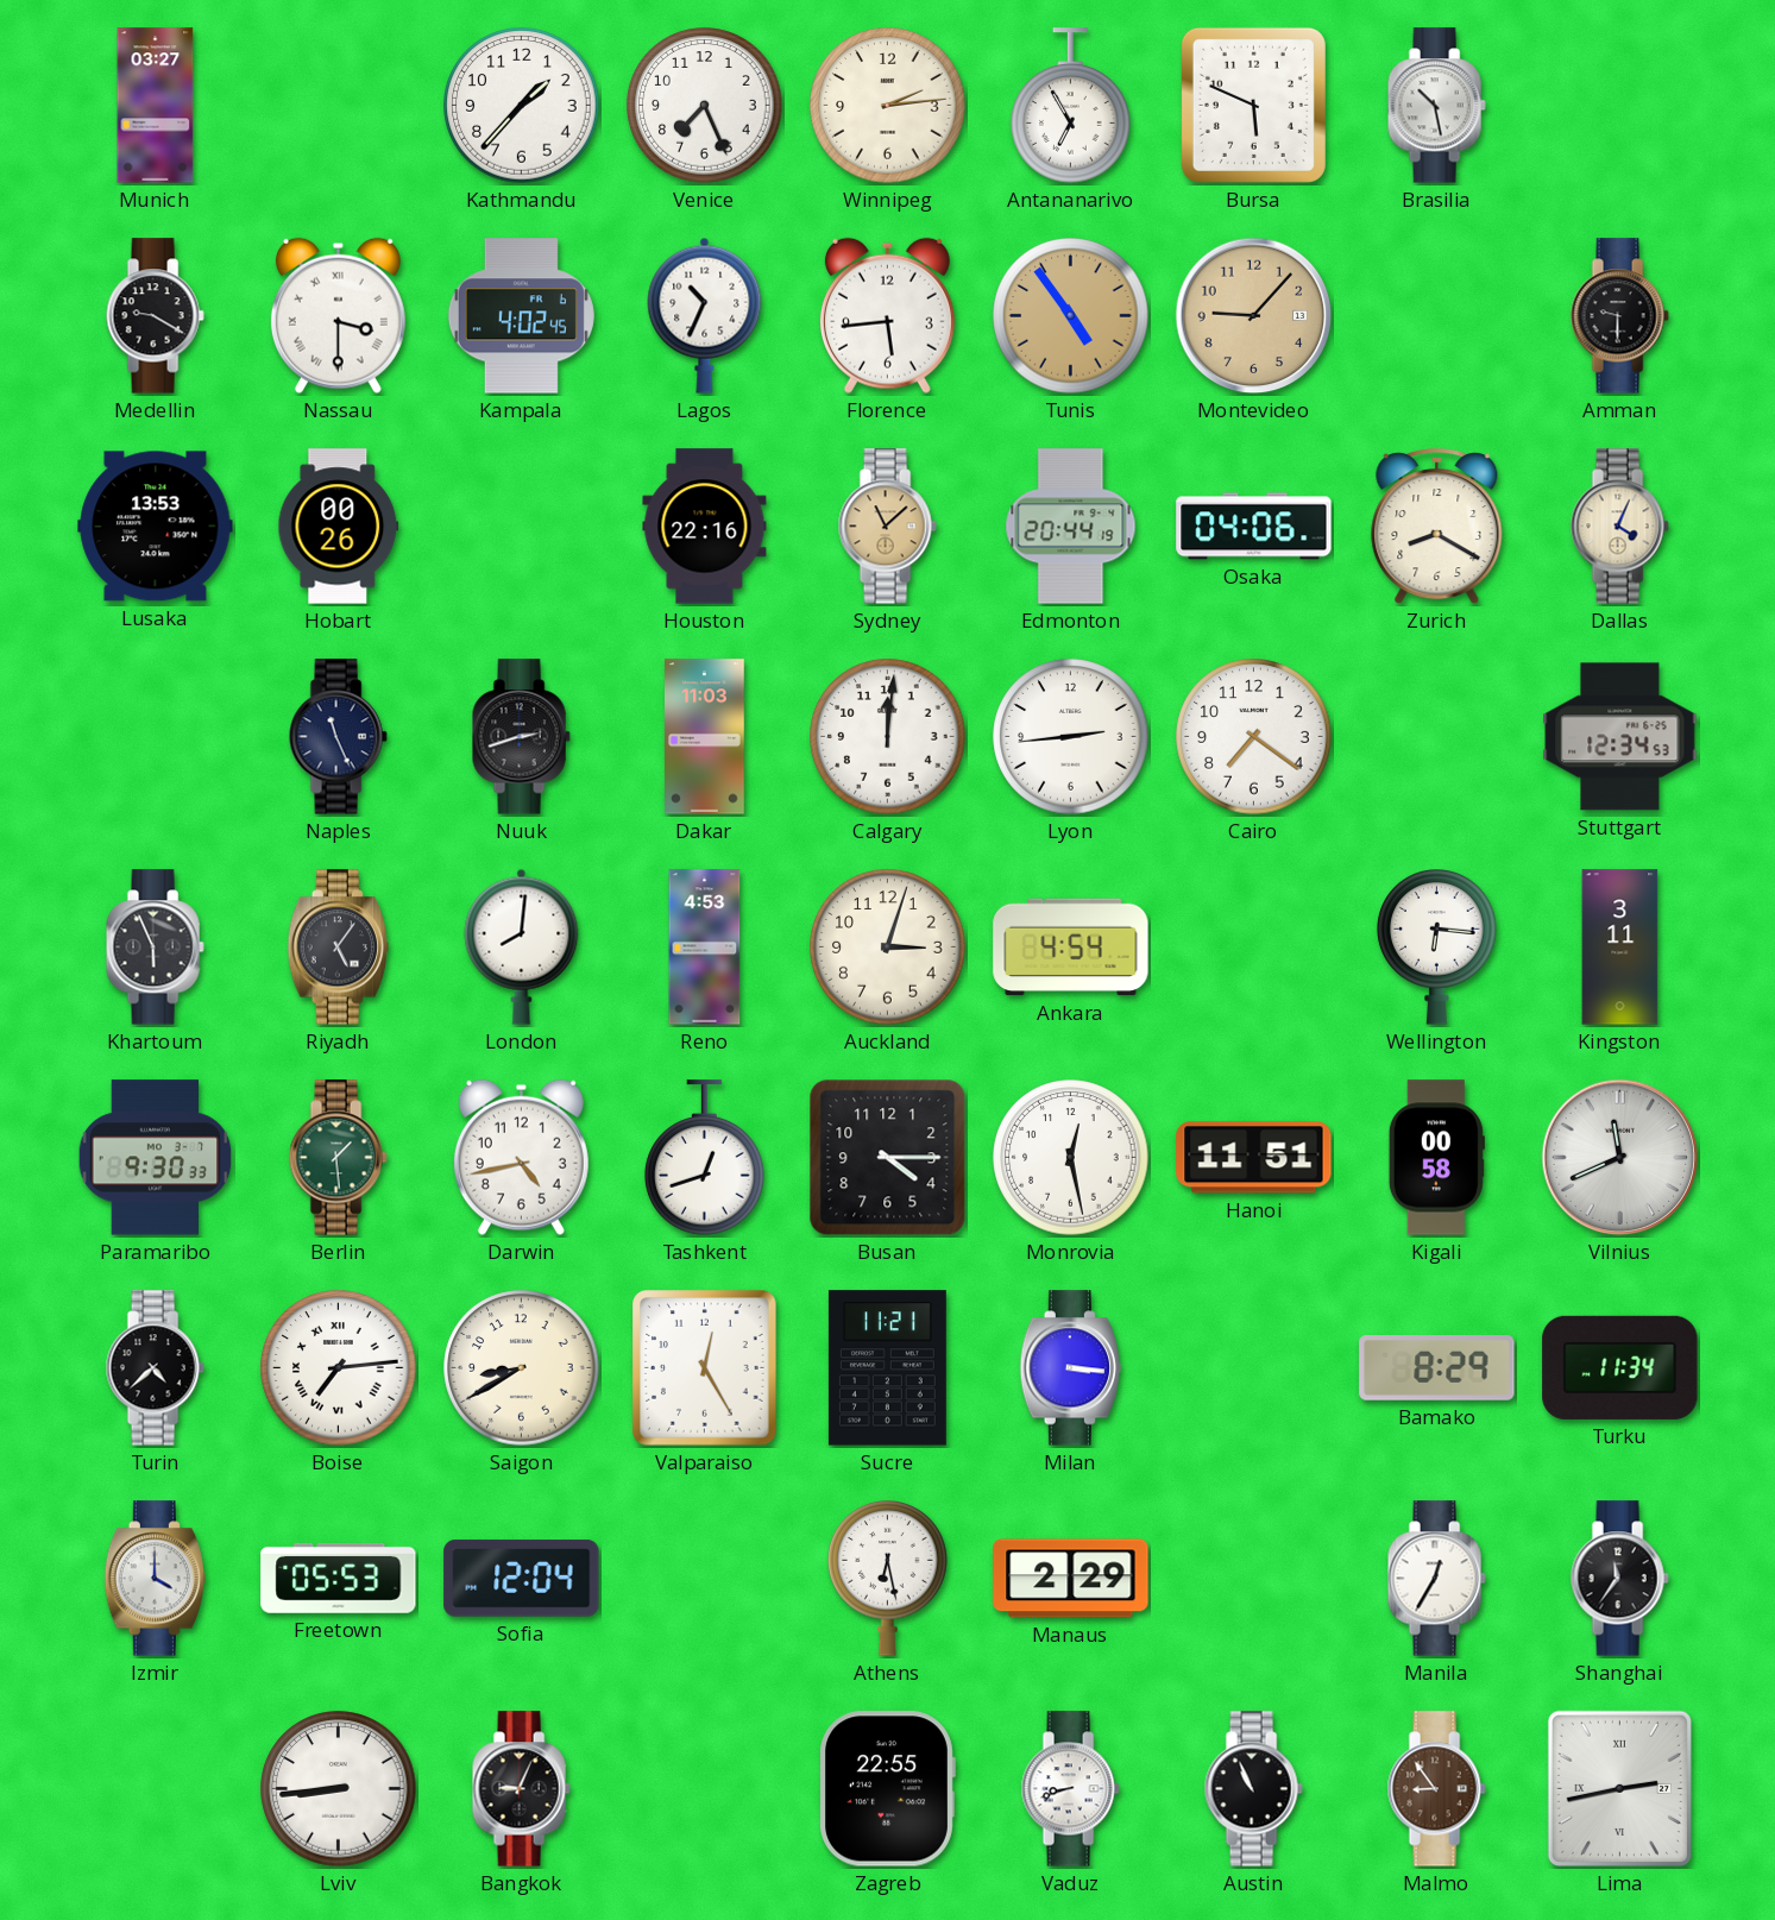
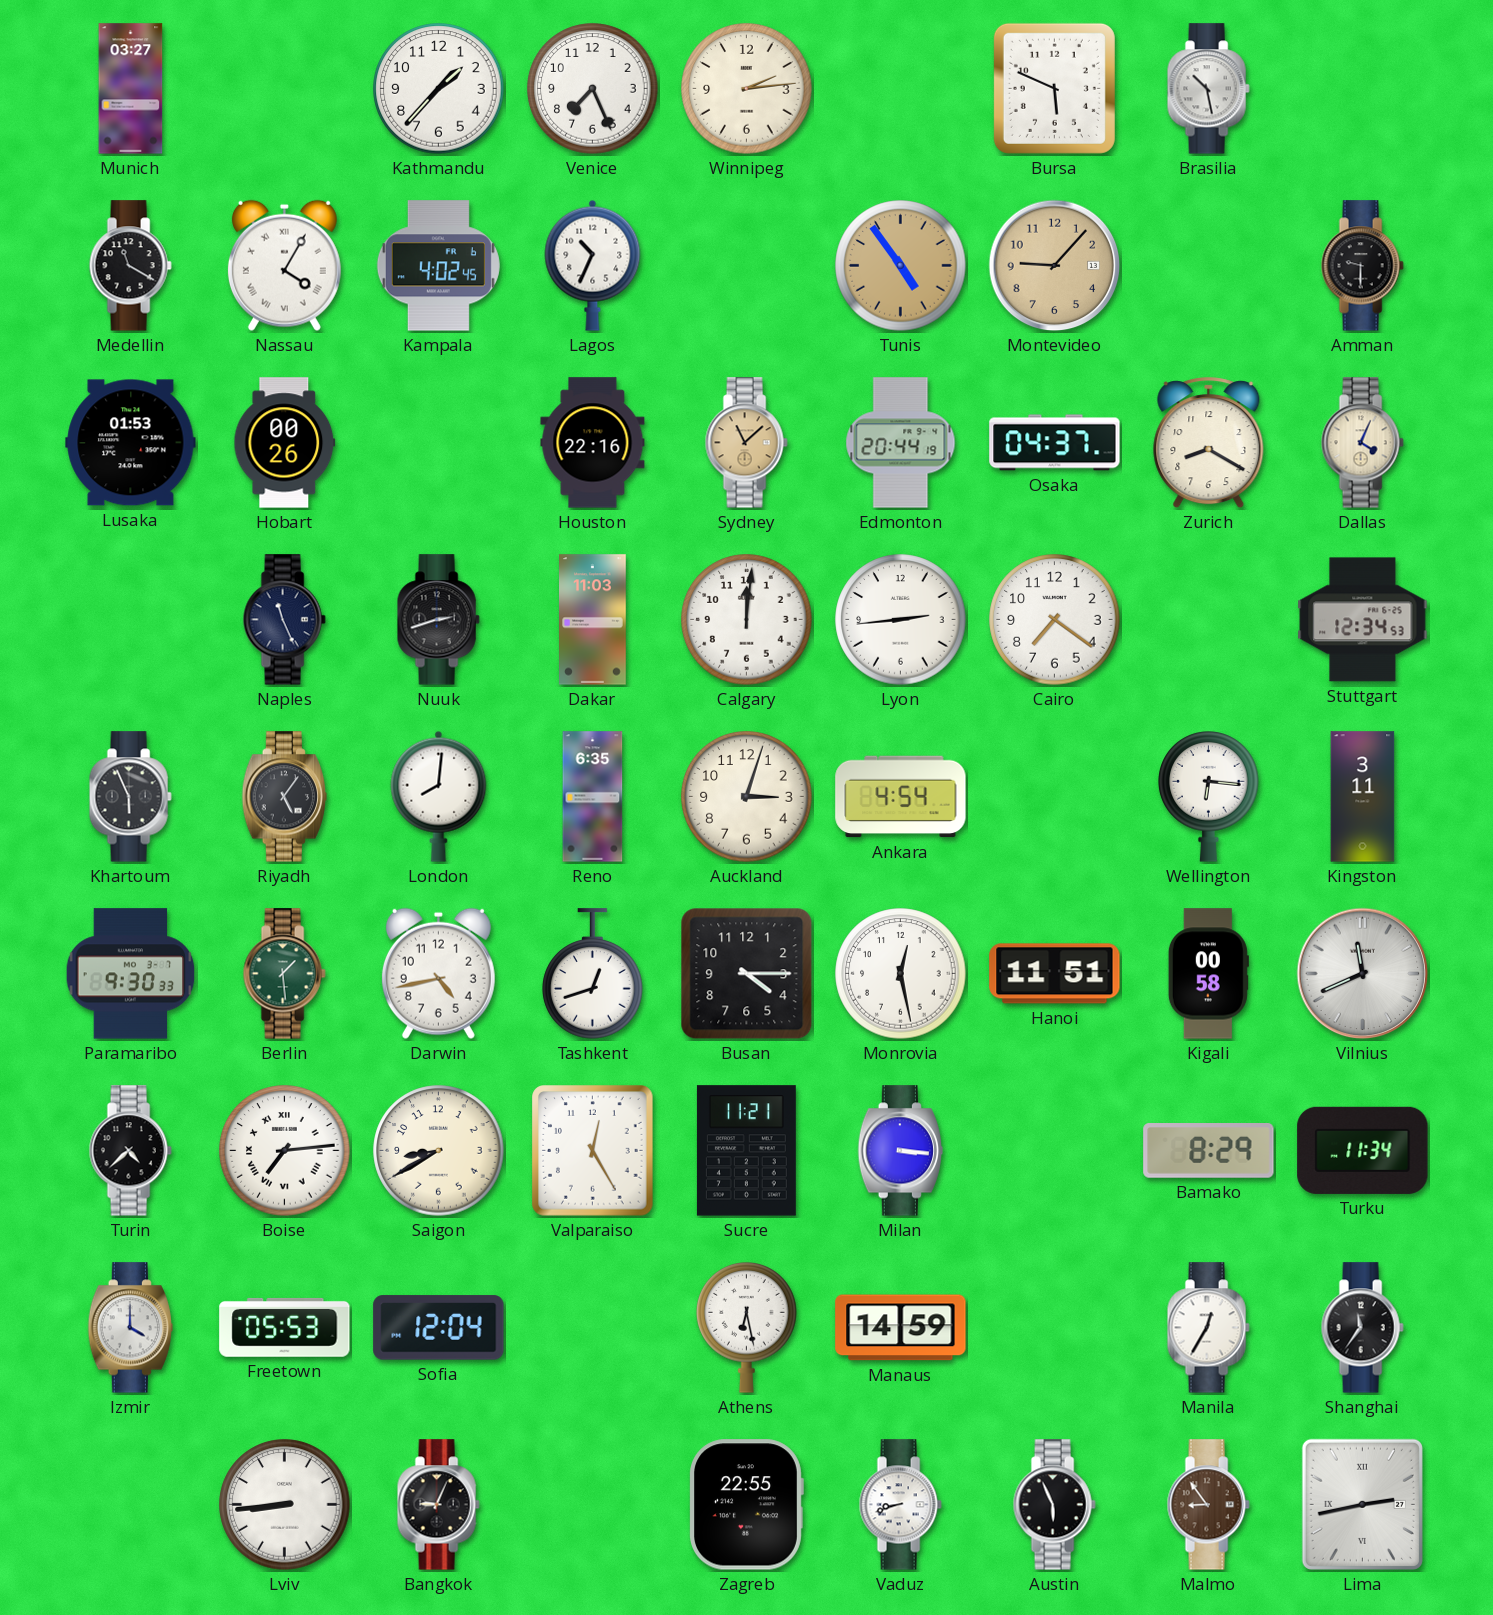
Antananarivo: 6:55 -> none
Medellin: 9:20 -> 11:20
Nassau: 3:30 -> 4:05
Florence: 5:44 -> none
Lusaka: 13:53 -> 01:53
Osaka: 04:06 -> 04:37
Reno: 4:53 -> 6:35
Manaus: 2:29 -> 14:59
Austin: 10:56 -> 5:56
